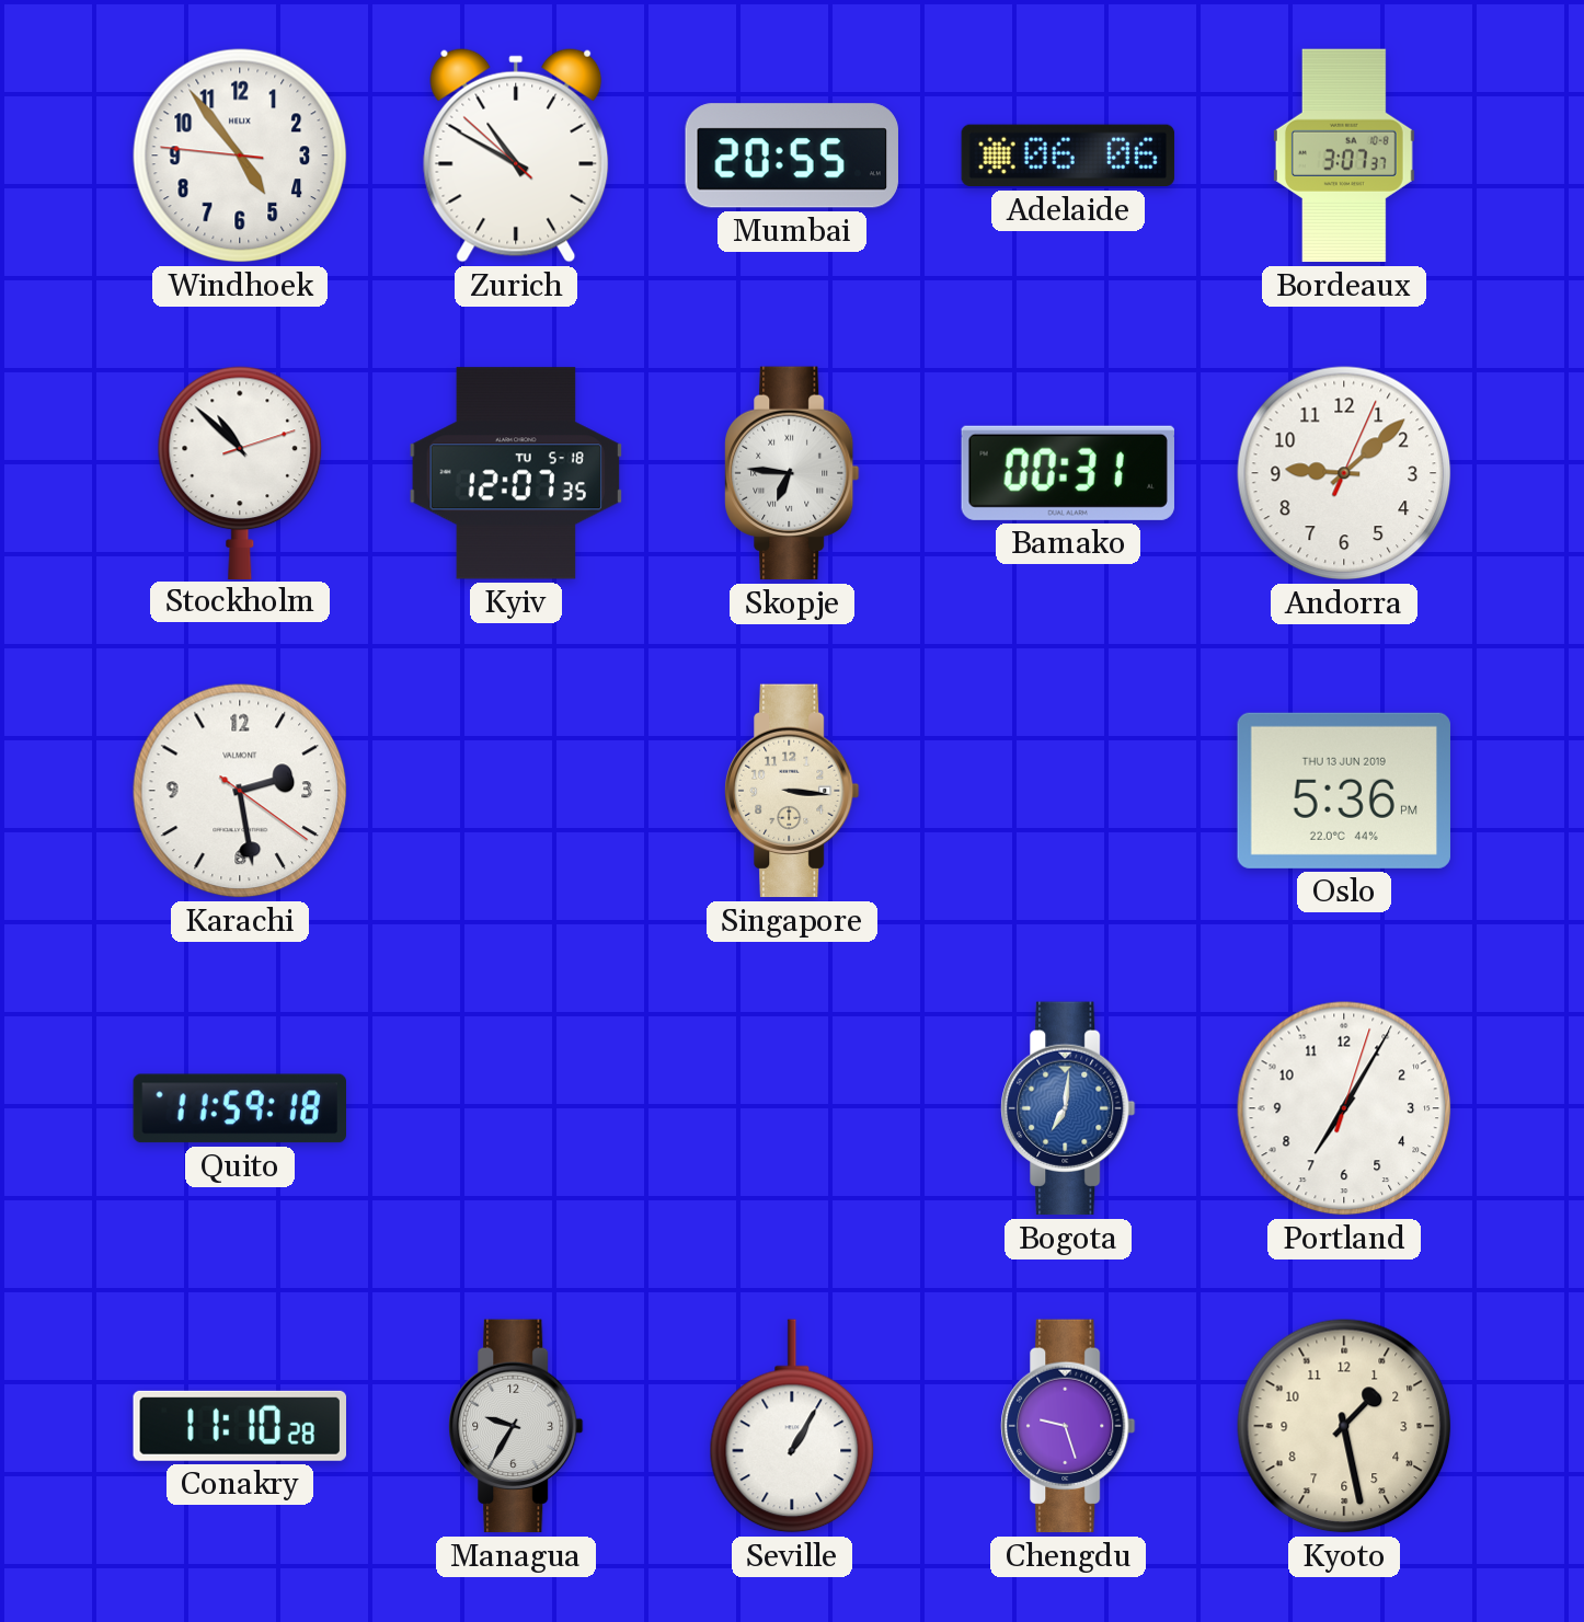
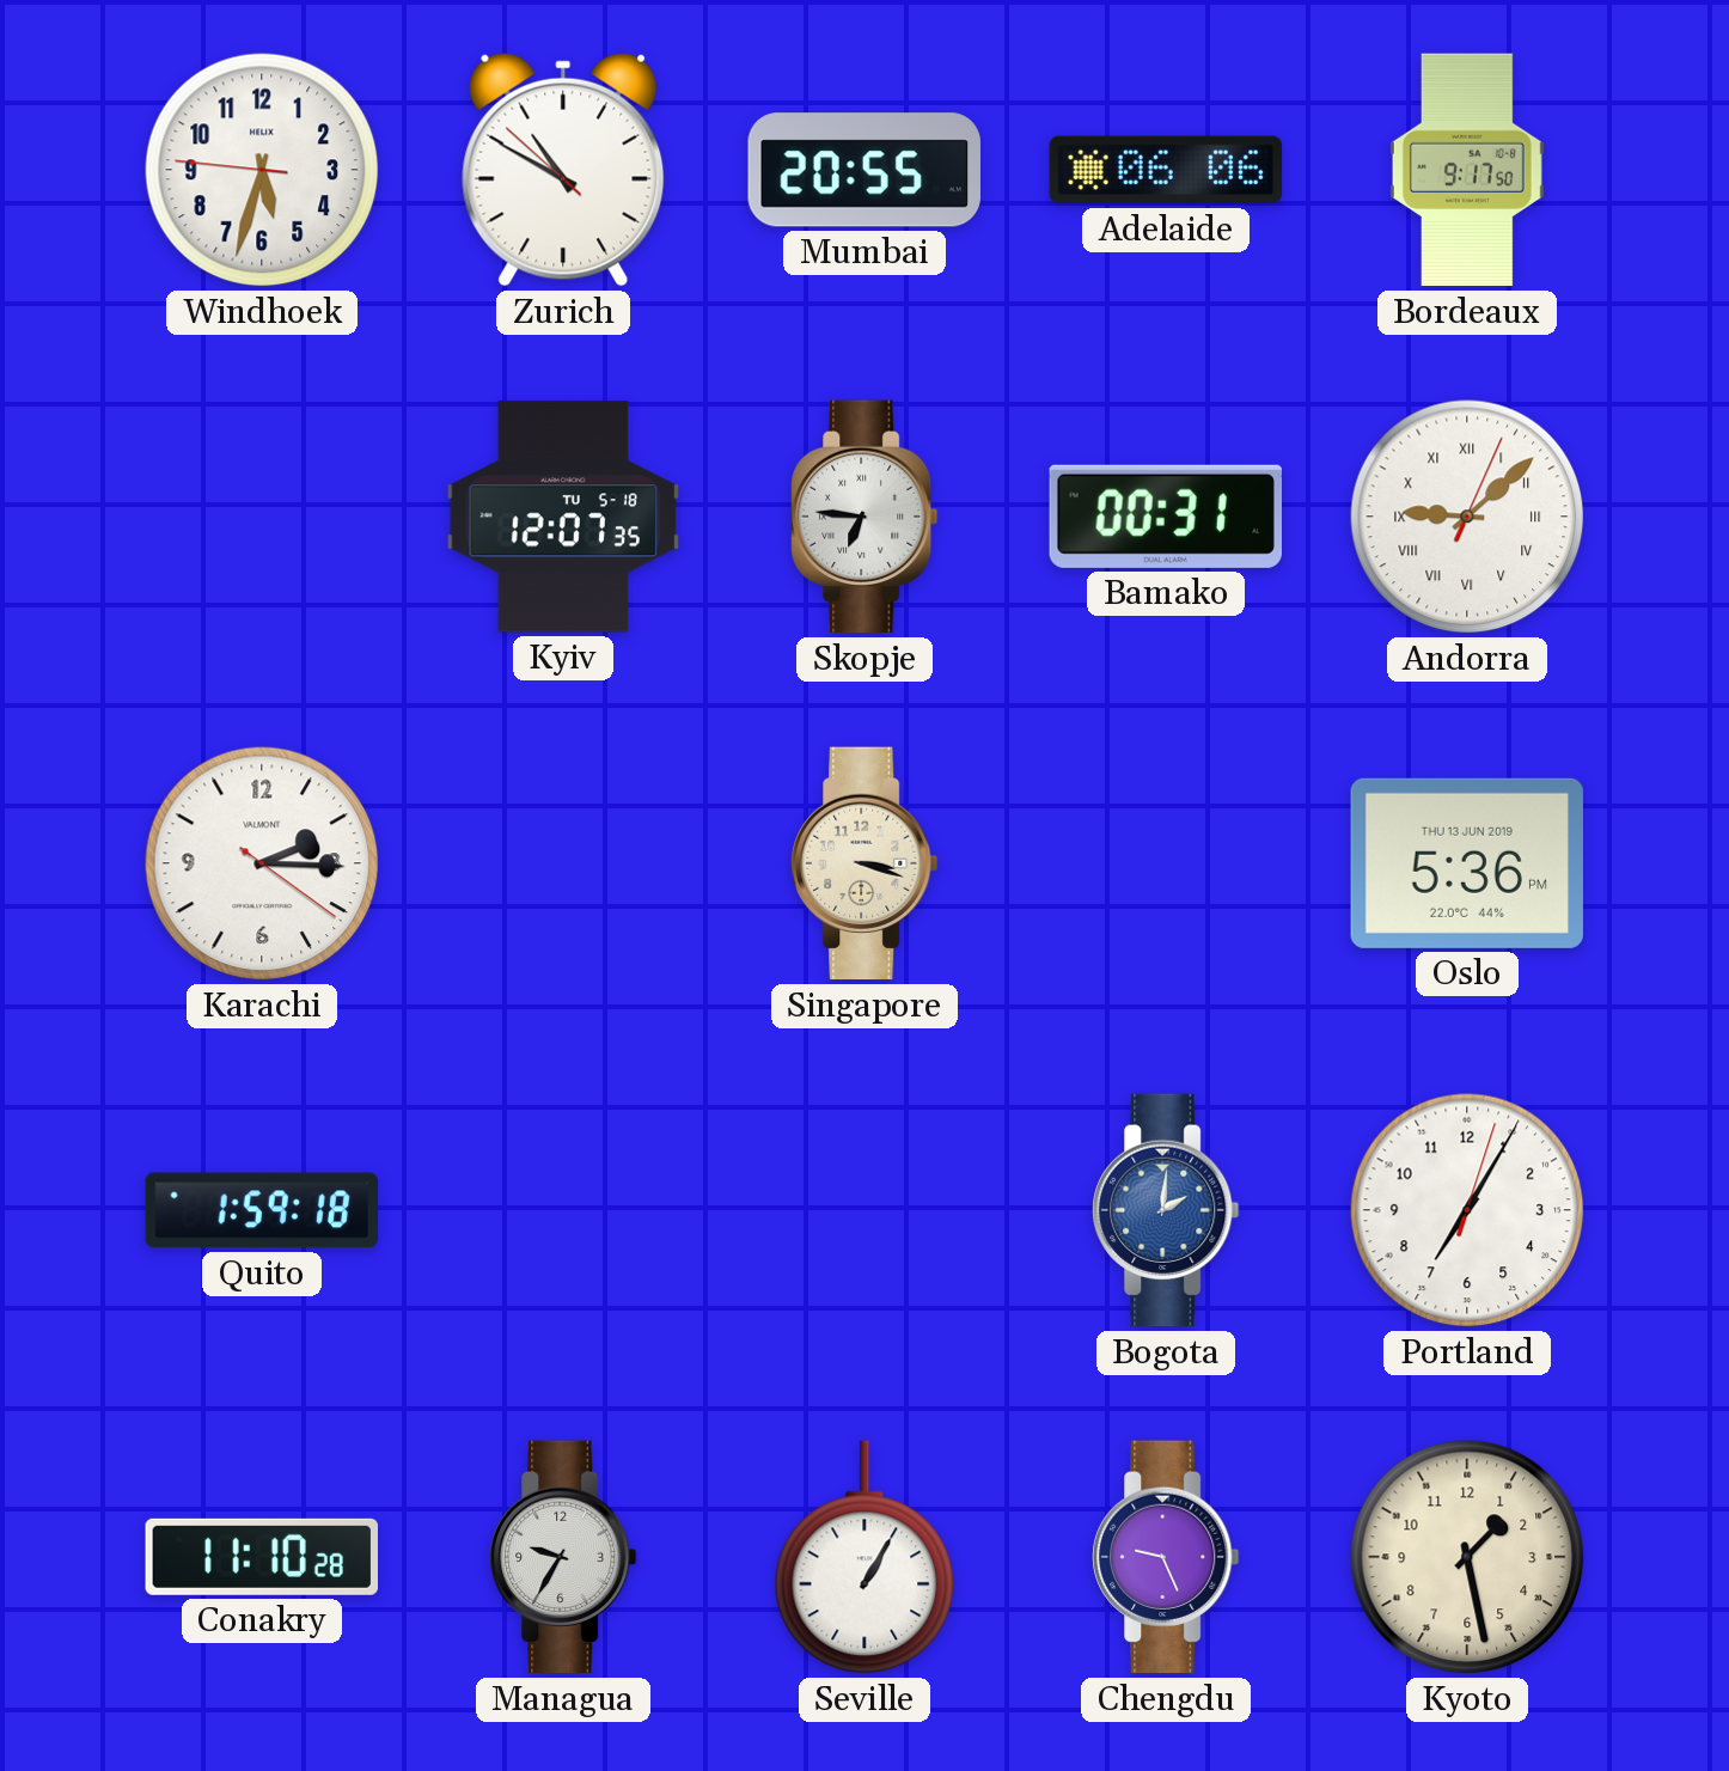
Windhoek: 4:53 -> 5:32
Bordeaux: 3:07 -> 9:17
Stockholm: 10:52 -> none
Andorra numerals: Arabic -> Roman
Karachi: 2:28 -> 2:15
Singapore: 3:16 -> 3:18
Quito: 11:59 -> 1:59
Bogota: 7:01 -> 2:01
Chengdu: 9:27 -> 9:26
